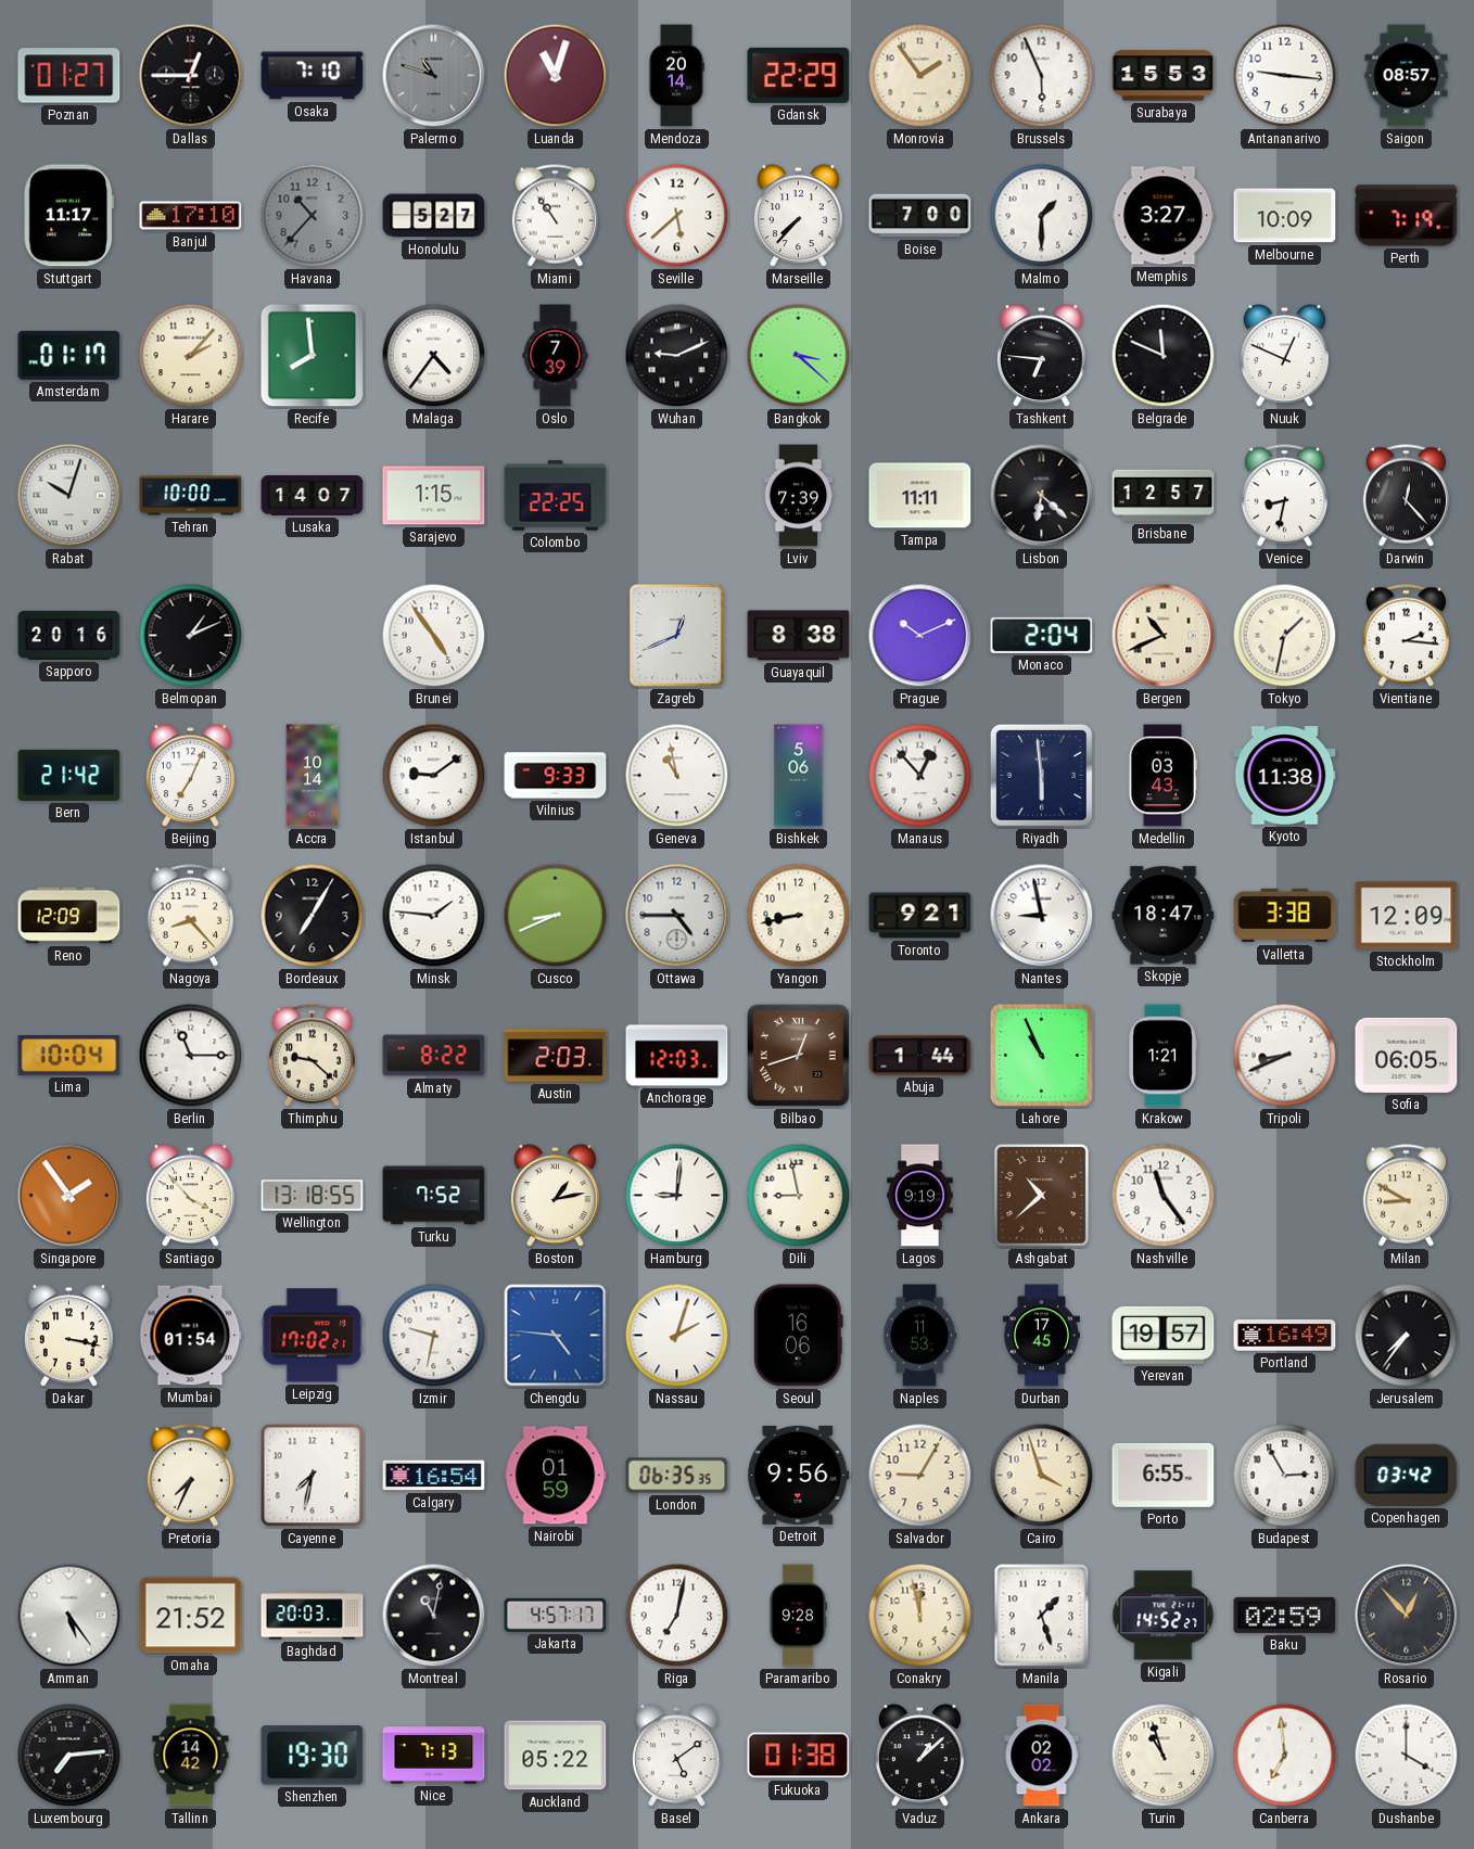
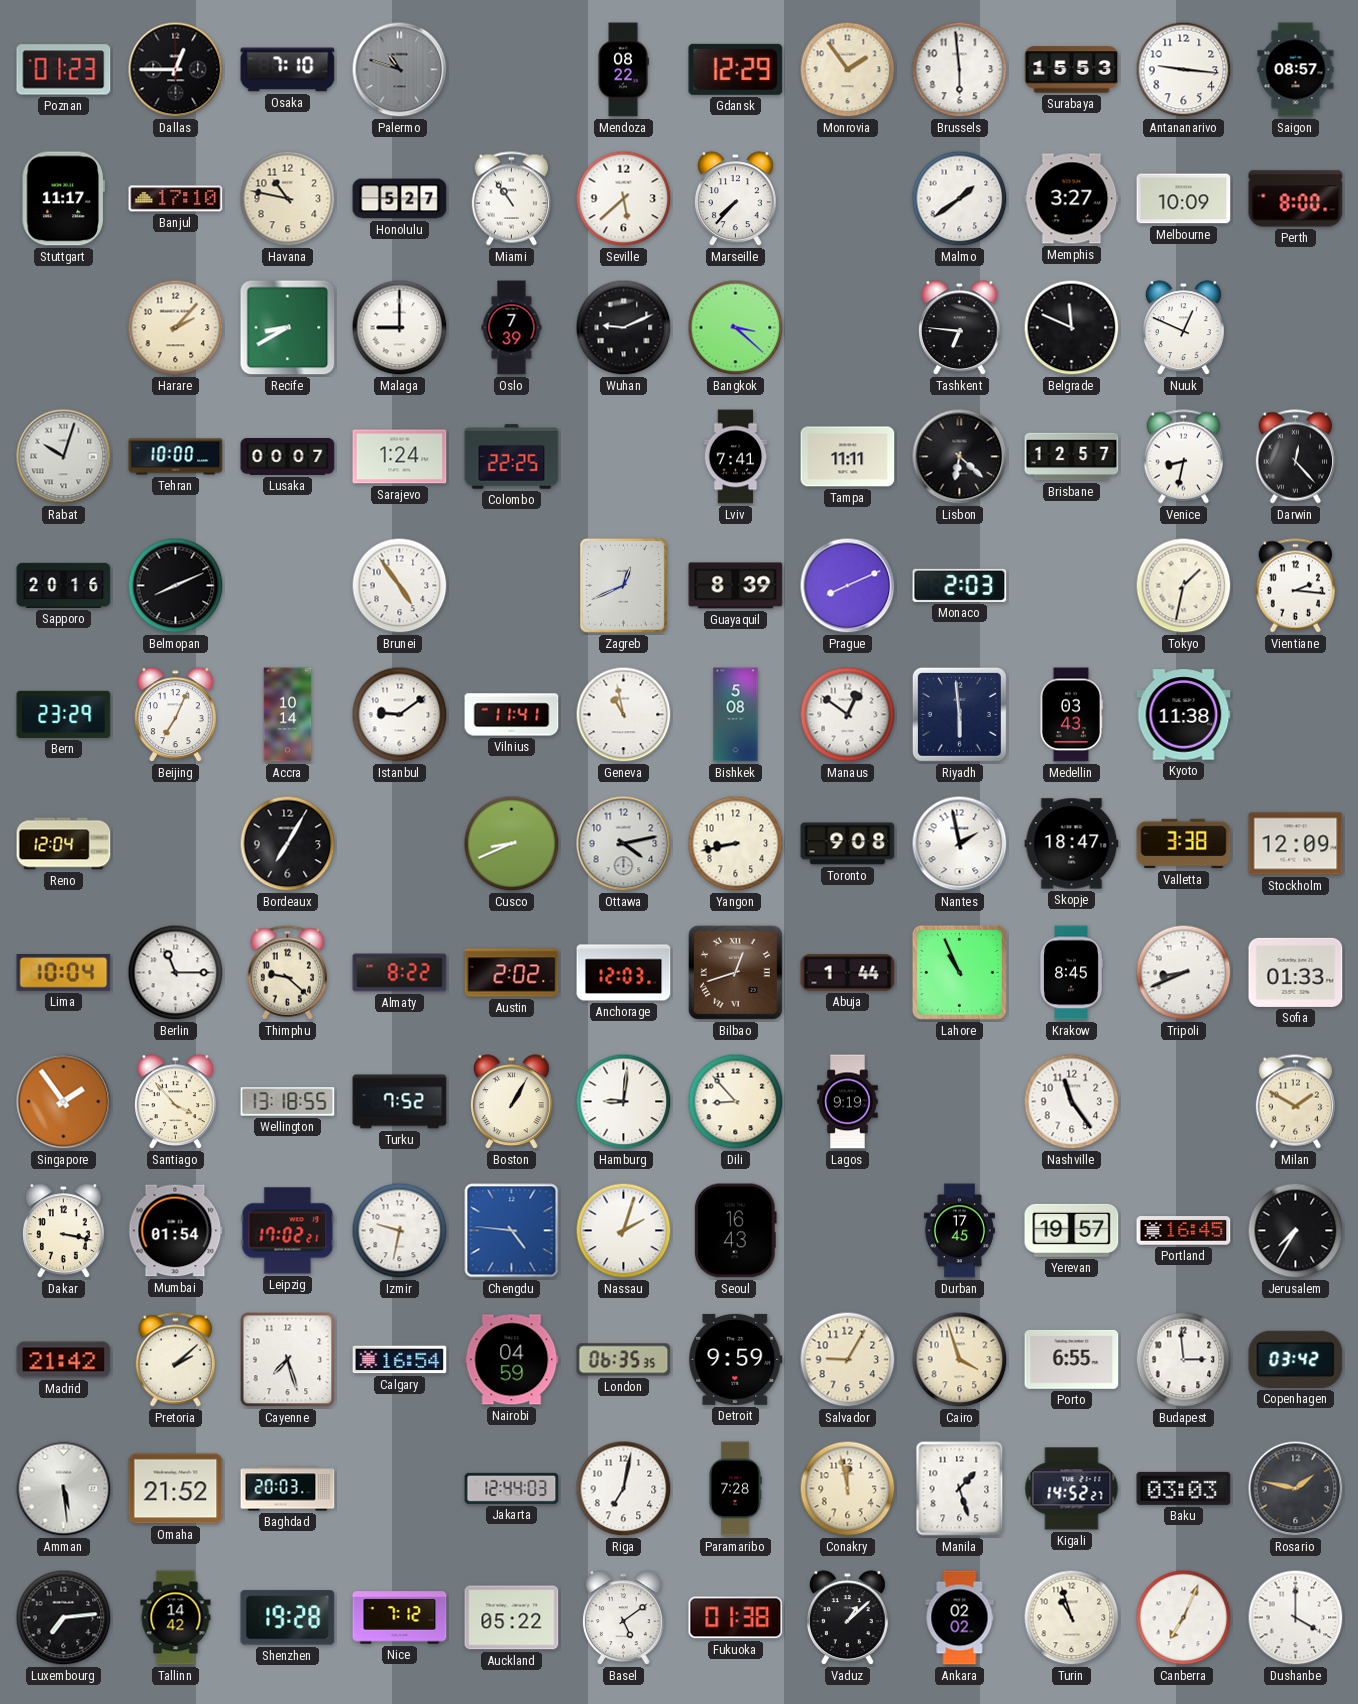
Poznan: 01:27 -> 01:23
Luanda: 11:03 -> none
Mendoza: 20:14 -> 08:22
Gdansk: 22:29 -> 12:29
Brussels: 5:56 -> 5:59
Havana: 10:37 -> 10:47
Havana dial: grey -> cream
Boise: 7:00 -> none
Malmo: 1:30 -> 1:39
Perth: 7:19 -> 8:00
Amsterdam: 01:17 -> none
Recife: 7:59 -> 8:40
Malaga: 4:36 -> 9:00
Lusaka: 14:07 -> 00:07
Sarajevo: 1:15 -> 1:24
Lviv: 7:39 -> 7:41
Belmopan: 1:11 -> 8:11
Guayaquil: 8:38 -> 8:39
Prague: 10:11 -> 8:11
Monaco: 2:04 -> 2:03
Bergen: 10:41 -> none
Bern: 21:42 -> 23:29
Vilnius: 9:33 -> 11:41
Bishkek: 5:06 -> 5:08
Manaus: 12:53 -> 12:51
Reno: 12:09 -> 12:04
Nagoya: 8:23 -> none
Minsk: 1:46 -> none
Ottawa: 4:45 -> 4:13
Toronto: 9:21 -> 9:08
Nantes: 8:58 -> 1:58
Austin: 2:03 -> 2:02
Krakow: 1:21 -> 8:45
Sofia: 06:05 -> 01:33
Boston: 1:13 -> 1:05
Dili: 8:58 -> 8:53
Ashgabat: 10:38 -> none
Milan: 8:50 -> 1:50
Seoul: 16:06 -> 16:43
Naples: 11:53 -> none
Portland: 16:49 -> 16:45
Jerusalem: 7:36 -> 7:35
Madrid: none -> 21:42
Pretoria: 7:34 -> 2:08
Cayenne: 7:32 -> 7:27
Nairobi: 01:59 -> 04:59
Detroit: 9:56 -> 9:59
Budapest: 2:55 -> 2:59
Amman: 5:24 -> 5:29
Montreal: 11:02 -> none
Jakarta: 4:57 -> 12:44
Paramaribo: 9:28 -> 7:28
Baku: 02:59 -> 03:03
Rosario: 12:53 -> 1:47
Shenzhen: 19:30 -> 19:28
Nice: 7:13 -> 7:12
Canberra: 6:59 -> 7:04
